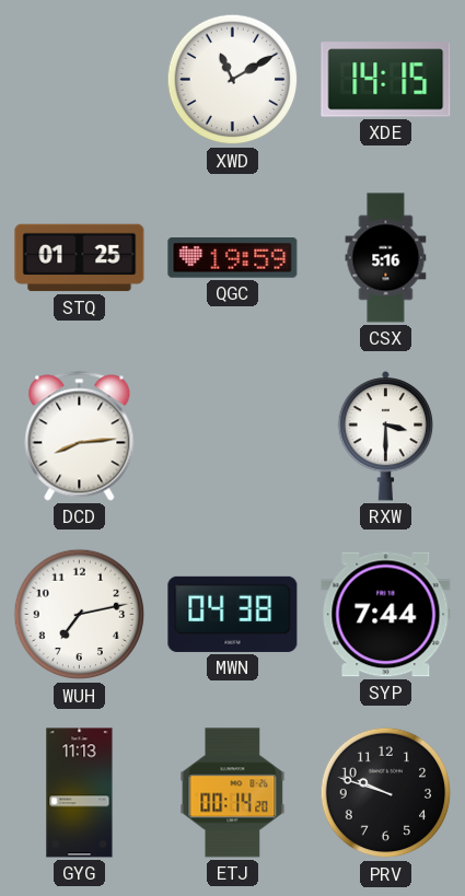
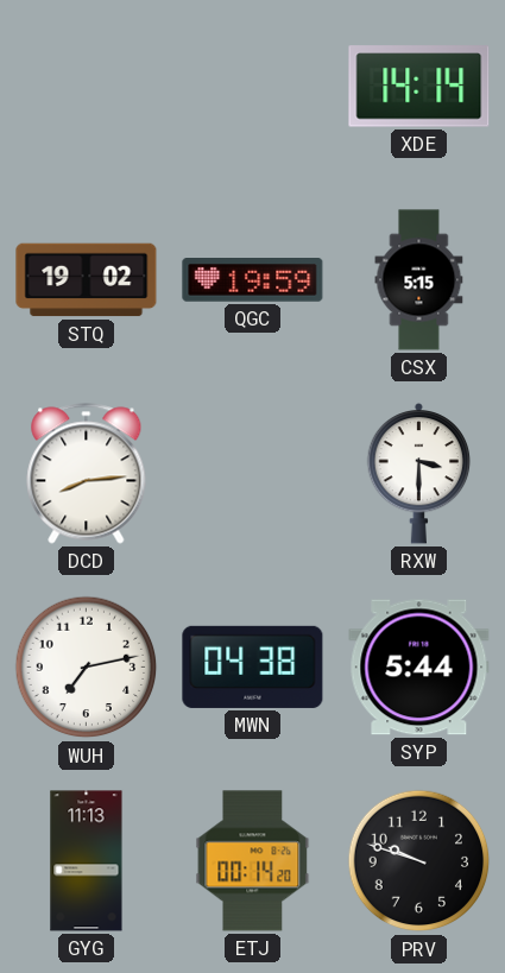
XWD: 11:10 -> none
XDE: 14:15 -> 14:14
STQ: 01:25 -> 19:02
CSX: 5:16 -> 5:15
SYP: 7:44 -> 5:44
